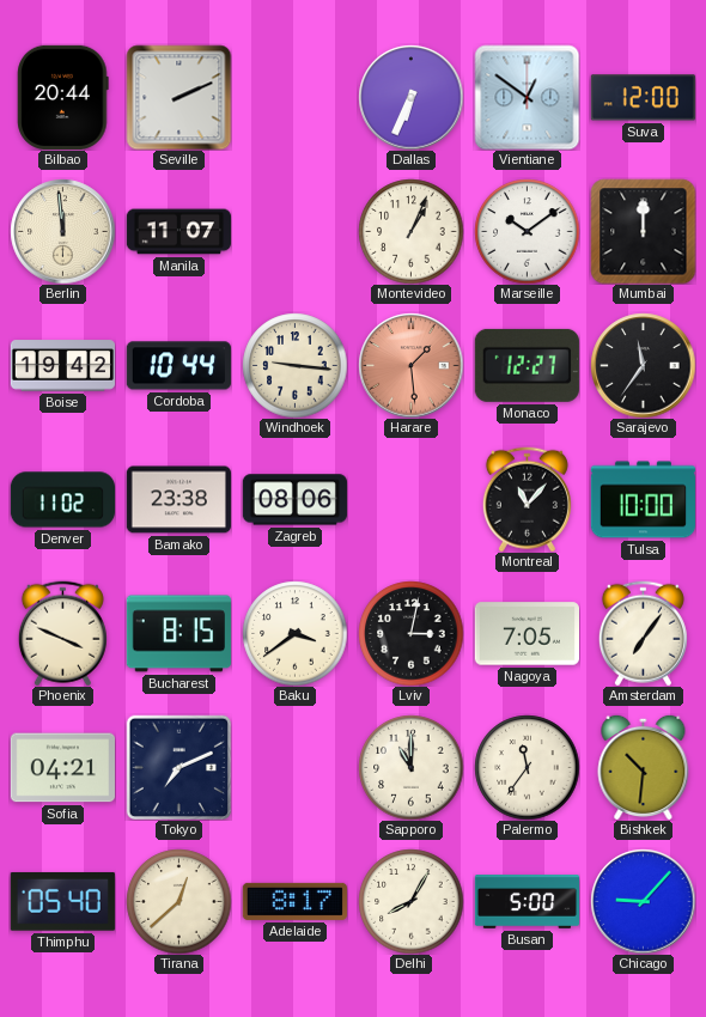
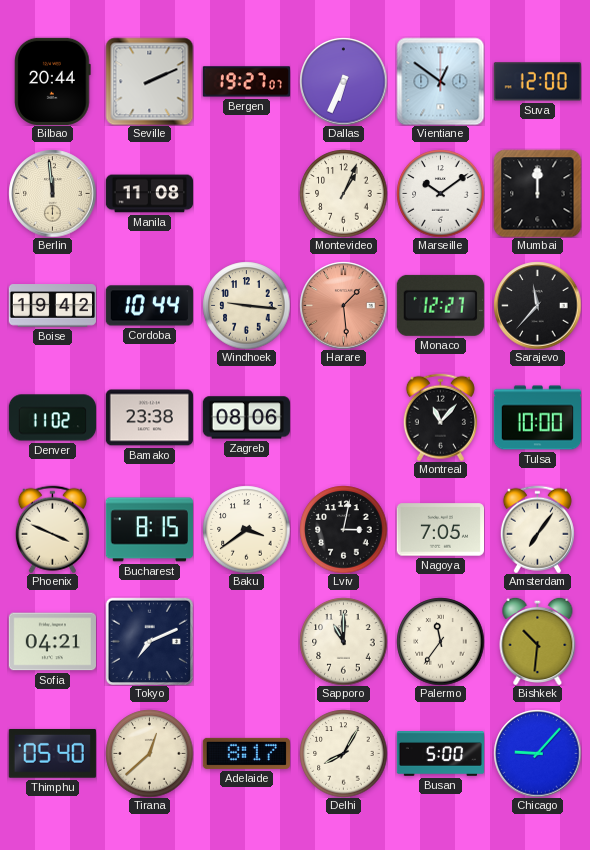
Bergen: none -> 19:27
Manila: 11:07 -> 11:08
Sarajevo: 11:36 -> 11:37
